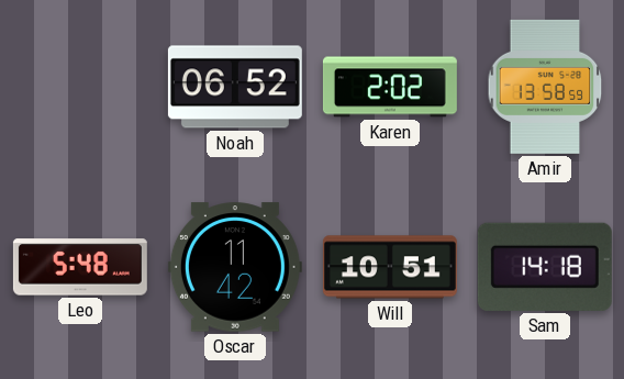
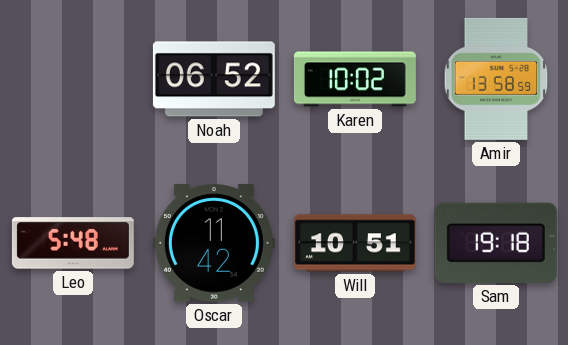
Karen: 2:02 -> 10:02
Sam: 14:18 -> 19:18
